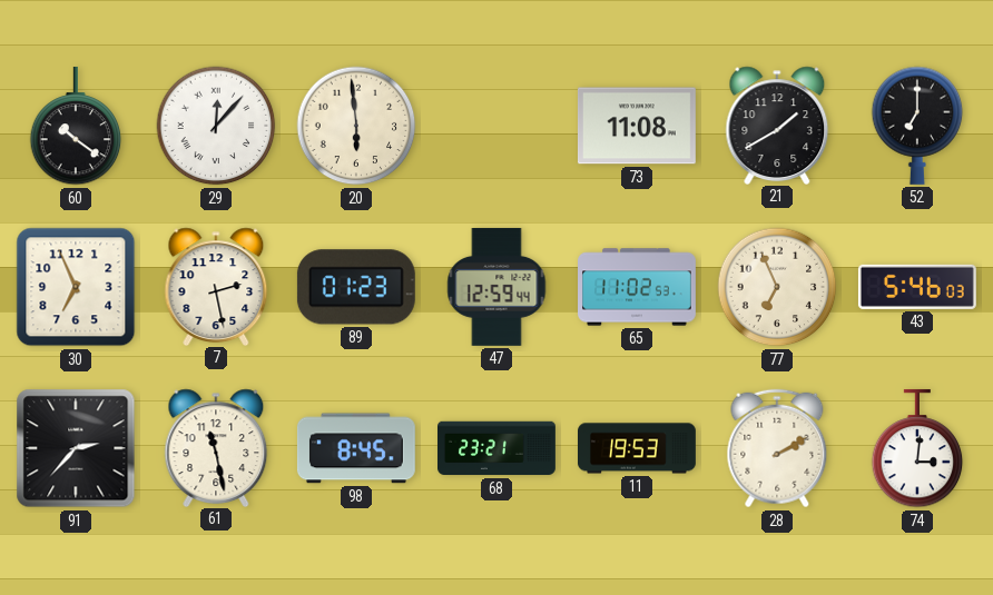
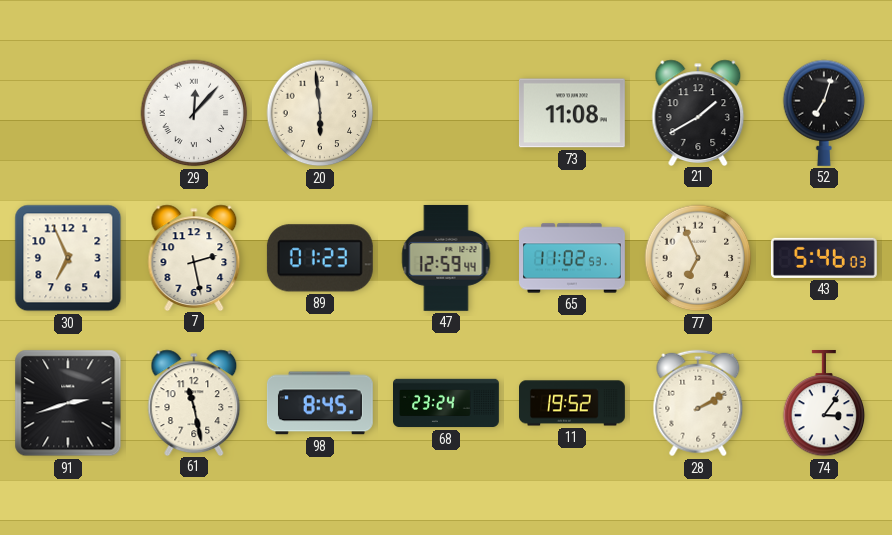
60: 10:21 -> none
52: 7:00 -> 7:03
91: 2:37 -> 2:42
68: 23:21 -> 23:24
11: 19:53 -> 19:52
74: 3:01 -> 3:06
